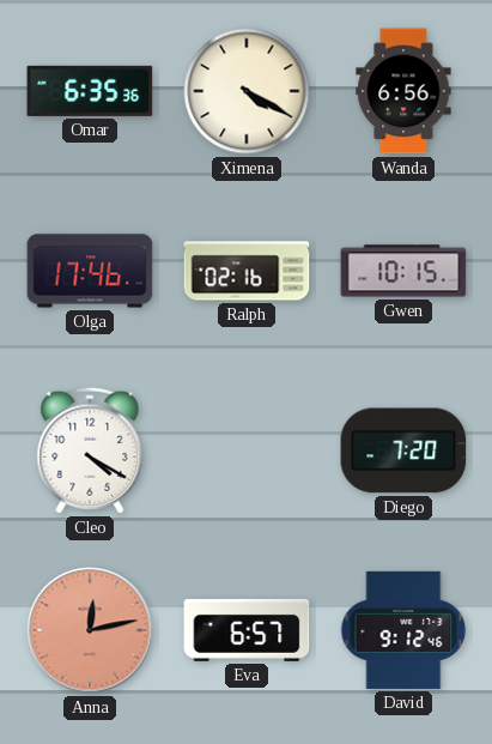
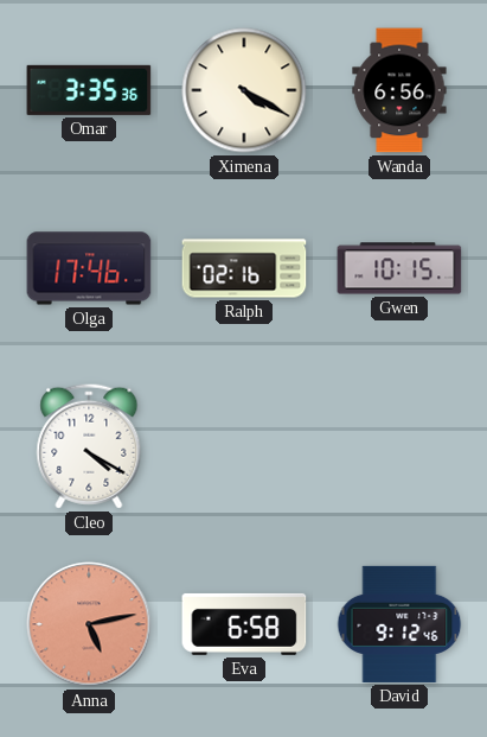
Omar: 6:35 -> 3:35
Diego: 7:20 -> none
Anna: 12:13 -> 5:13
Eva: 6:57 -> 6:58
